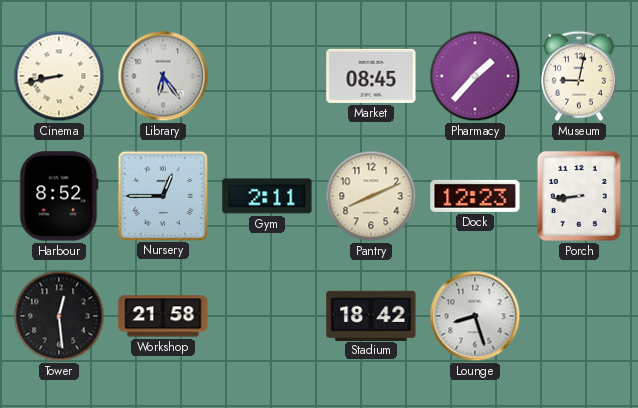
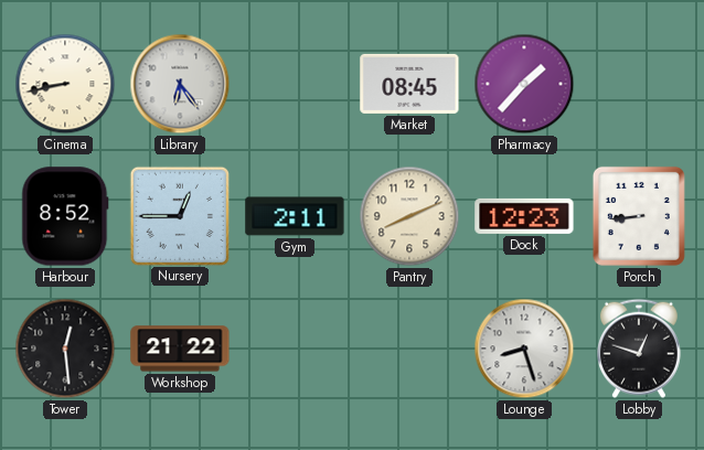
Museum: 9:02 -> none
Workshop: 21:58 -> 21:22
Stadium: 18:42 -> none
Lobby: none -> 12:48
